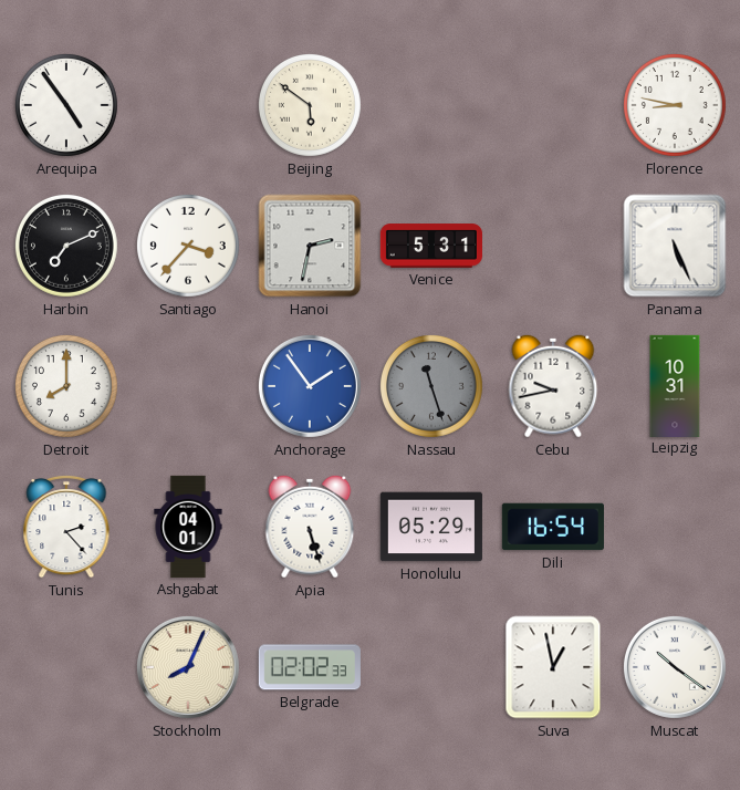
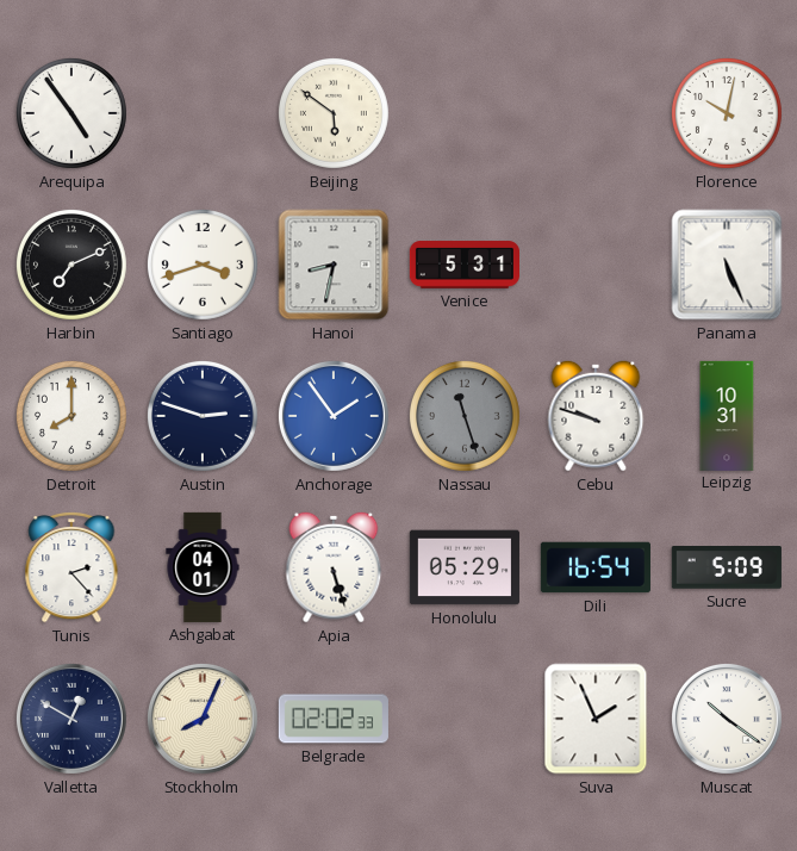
Florence: 8:47 -> 10:02
Santiago: 3:37 -> 3:42
Hanoi: 2:32 -> 8:32
Austin: none -> 2:48
Cebu: 9:43 -> 9:48
Sucre: none -> 5:09
Valletta: none -> 12:50
Suva: 12:58 -> 1:56
